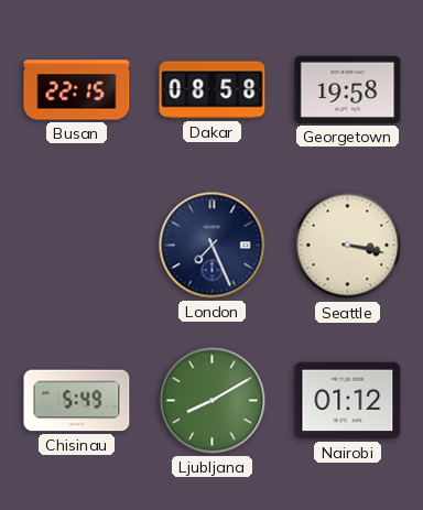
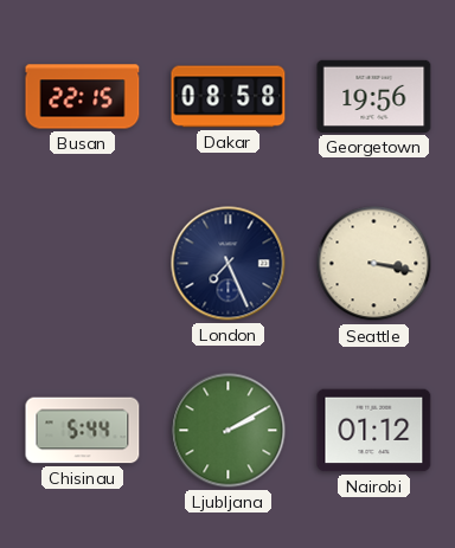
Georgetown: 19:58 -> 19:56
Chisinau: 5:49 -> 5:44
Ljubljana: 8:10 -> 2:10
